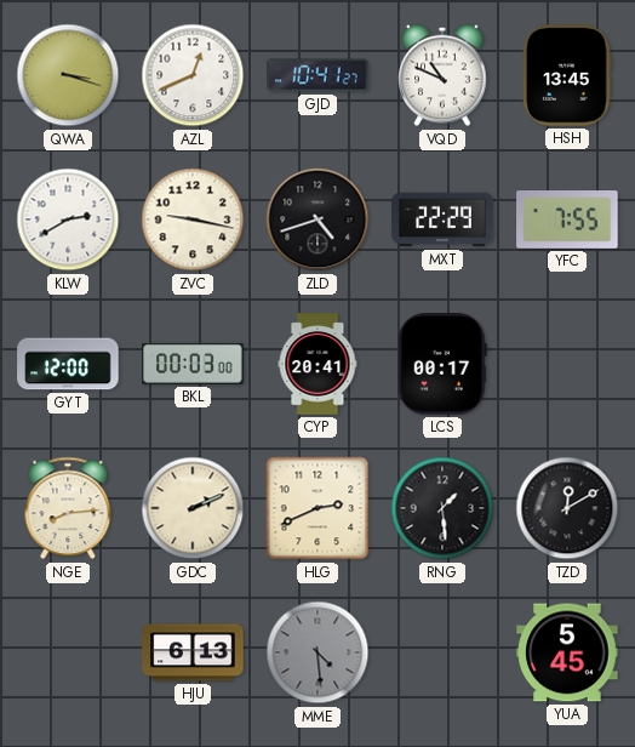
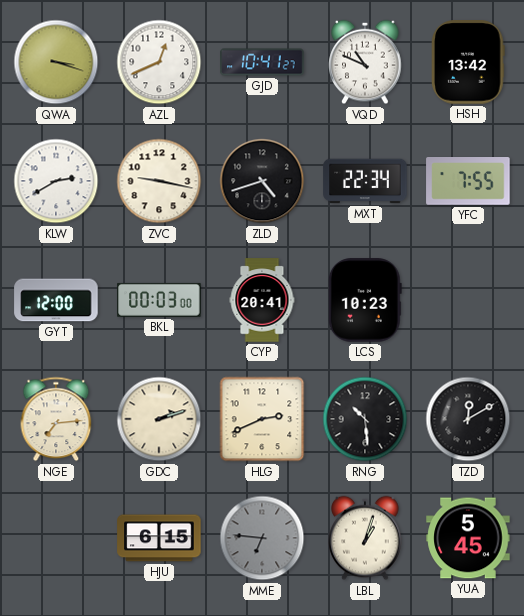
HSH: 13:45 -> 13:42
MXT: 22:29 -> 22:34
LCS: 00:17 -> 10:23
NGE: 8:14 -> 7:14
GDC: 2:11 -> 2:12
RNG: 1:29 -> 10:29
HJU: 6:13 -> 6:15
MME: 4:29 -> 6:46
LBL: none -> 1:03
